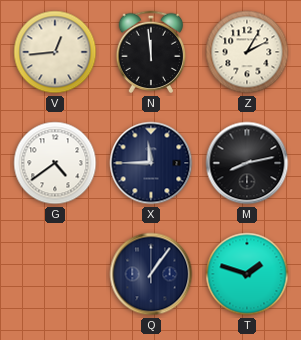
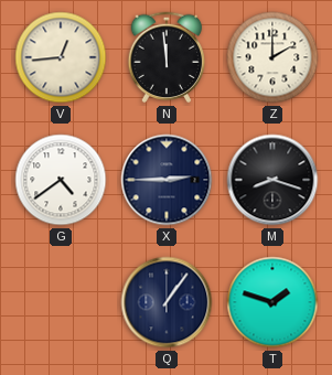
Z: 2:05 -> 2:00
X: 11:45 -> 2:45
M: 8:13 -> 8:18
